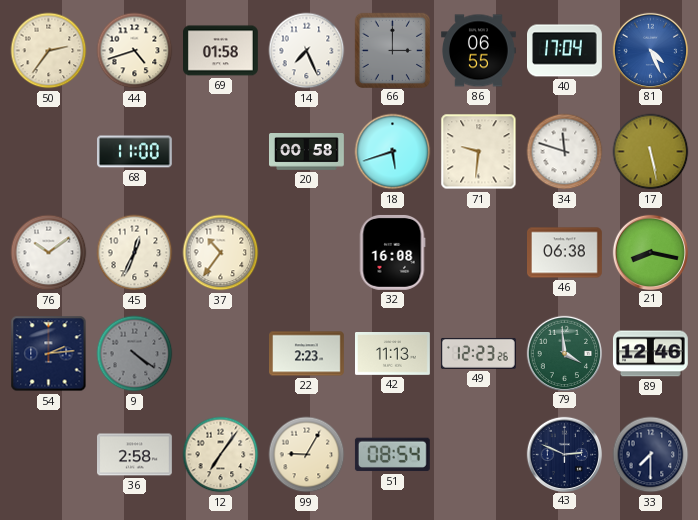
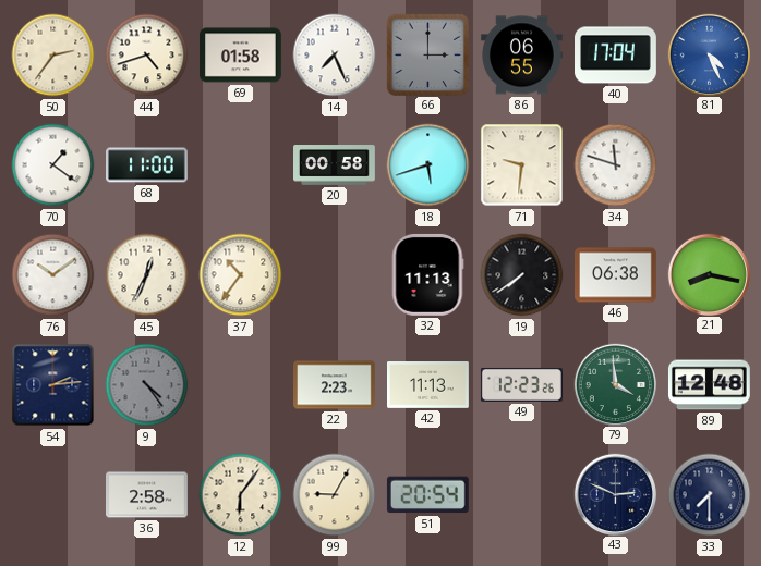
70: none -> 1:21
17: 5:28 -> none
32: 16:08 -> 11:13
19: none -> 7:39
9: 4:21 -> 4:24
89: 12:46 -> 12:48
12: 7:06 -> 6:06
51: 08:54 -> 20:54
